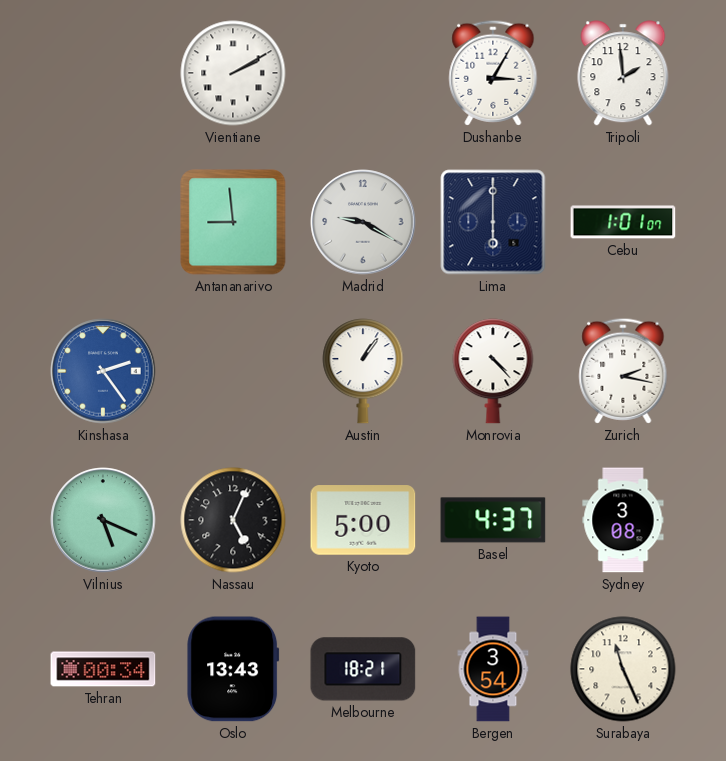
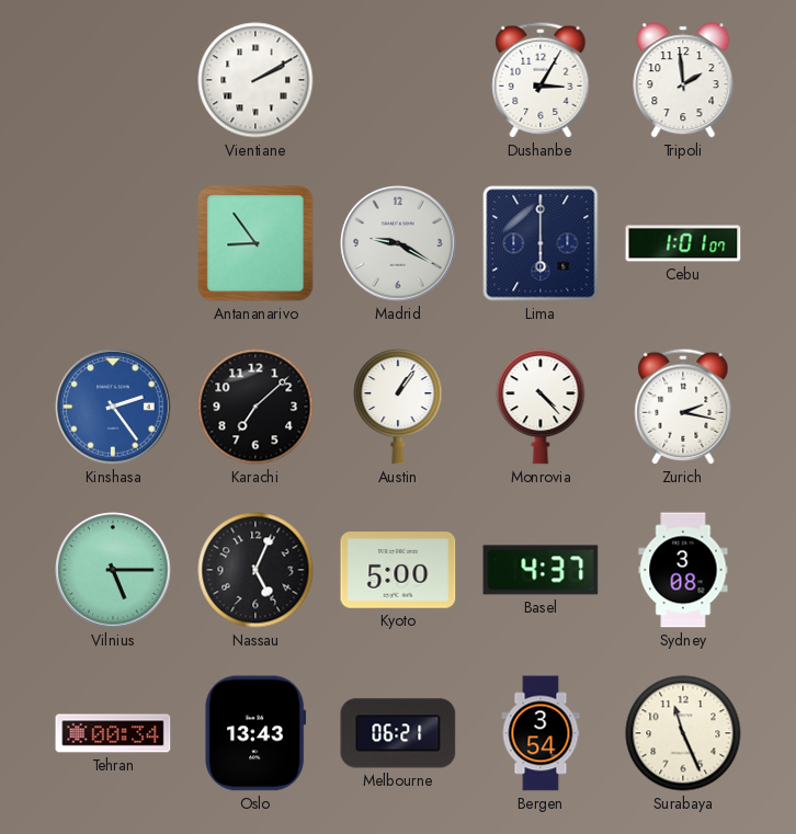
Antananarivo: 8:59 -> 8:54
Karachi: none -> 7:08
Vilnius: 5:19 -> 5:15
Melbourne: 18:21 -> 06:21
